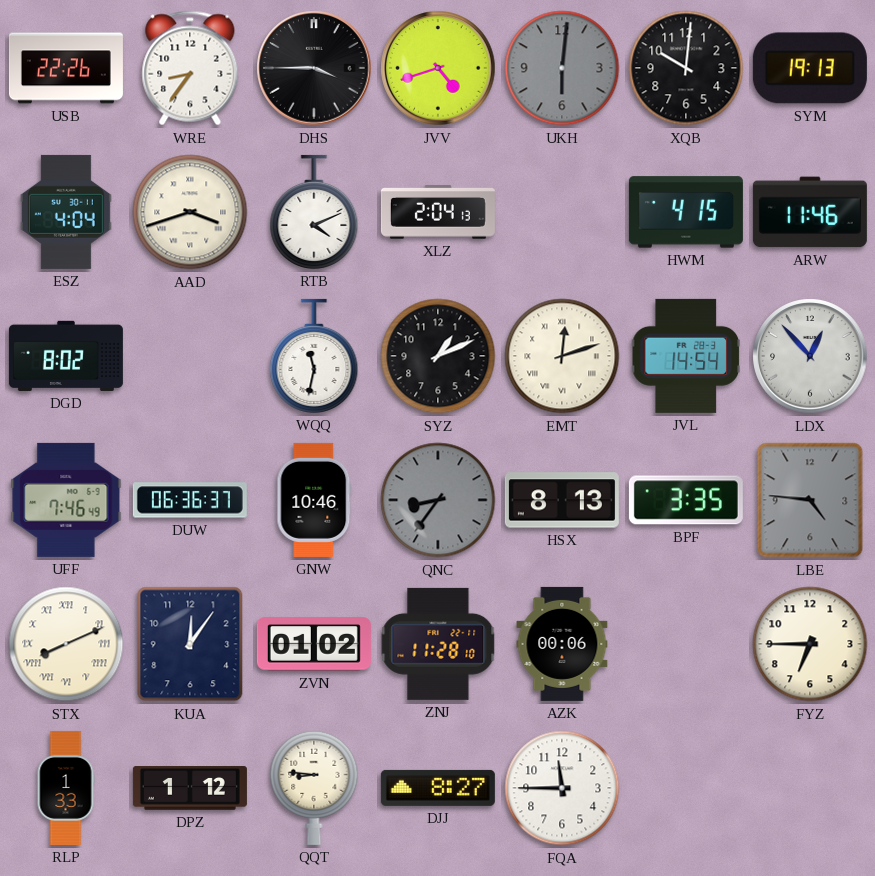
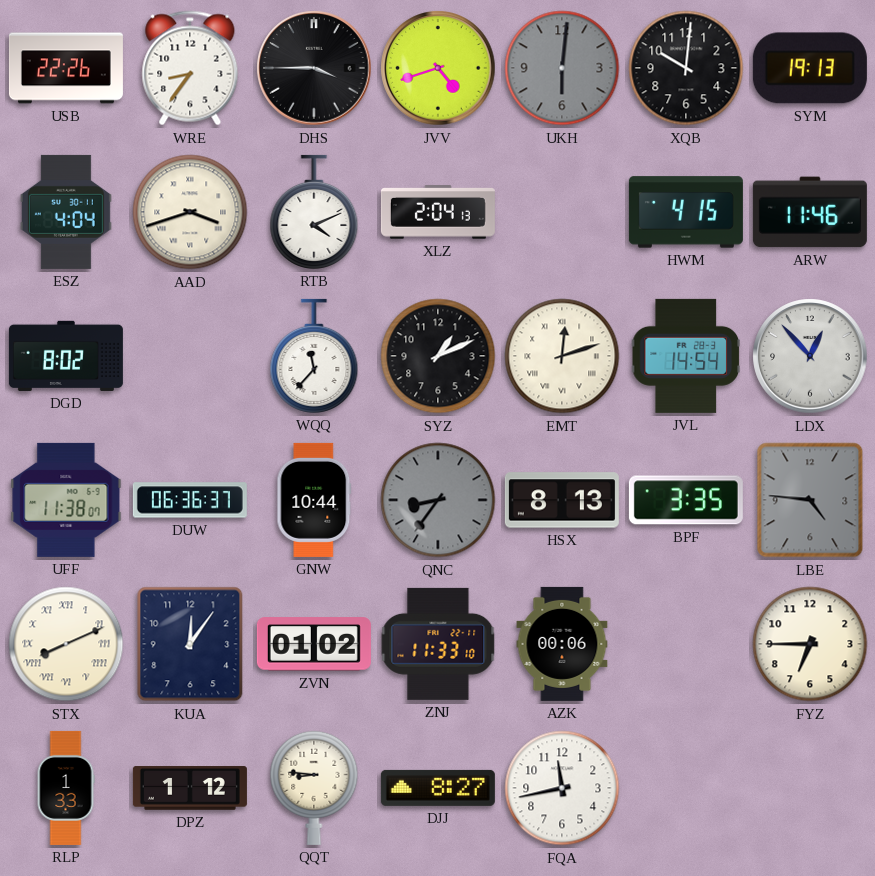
WQQ: 11:32 -> 11:37
UFF: 7:46 -> 11:38
GNW: 10:46 -> 10:44
ZNJ: 11:28 -> 11:33
FQA: 11:45 -> 11:43
